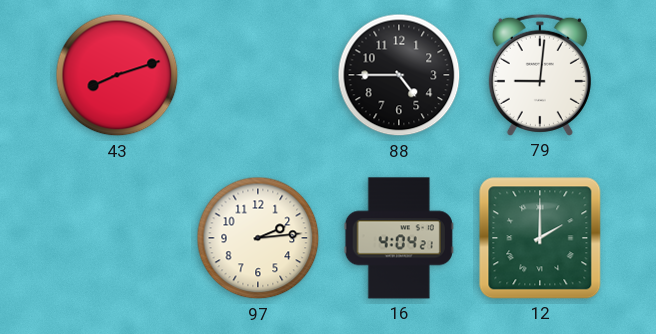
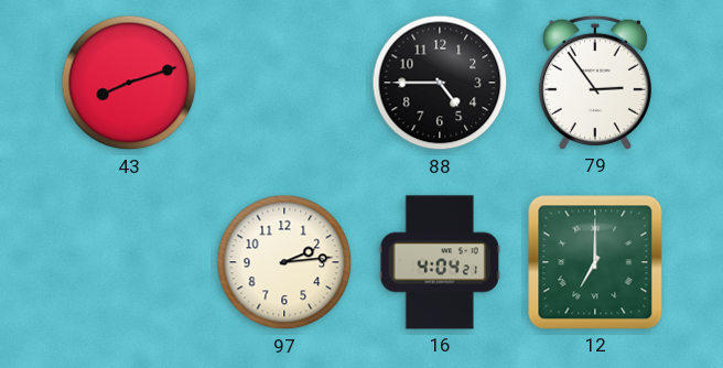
79: 9:01 -> 2:54
12: 2:00 -> 7:00
